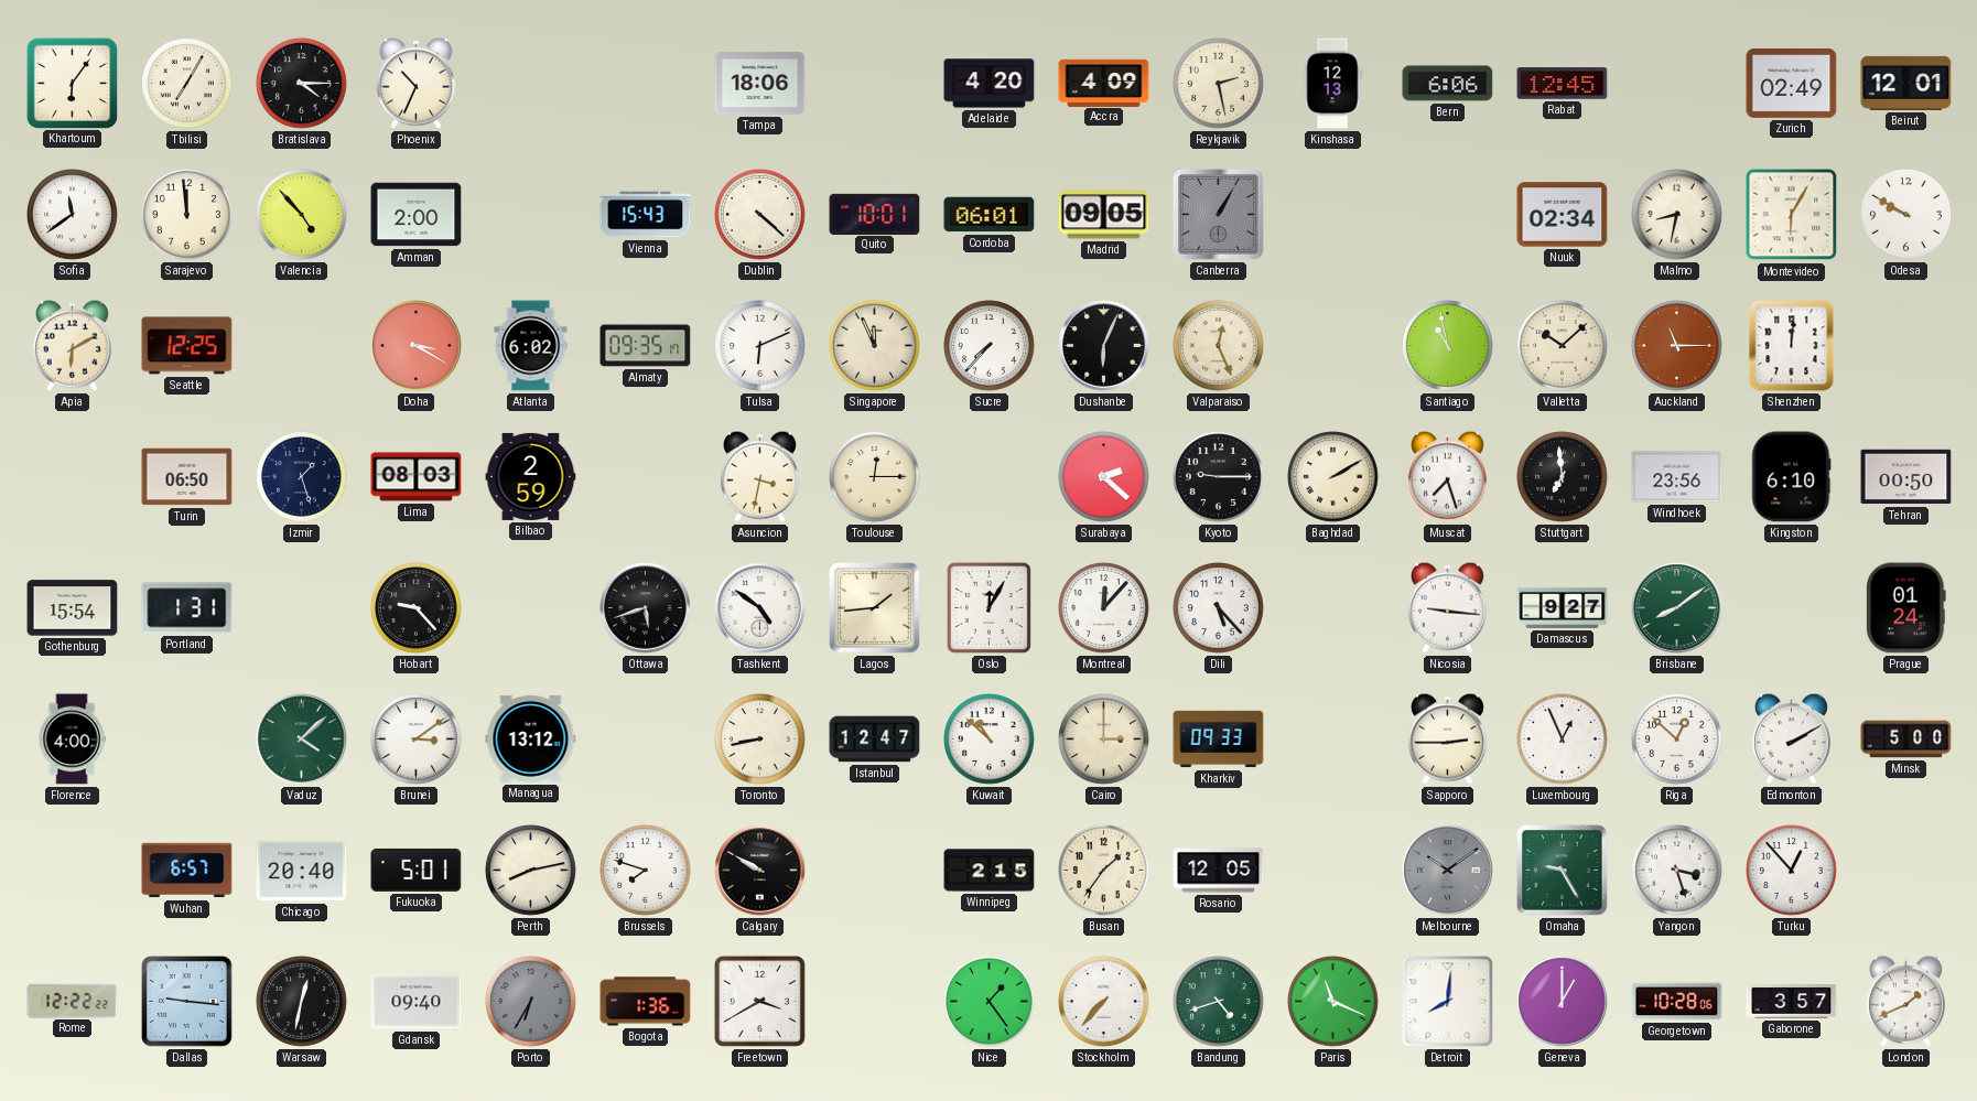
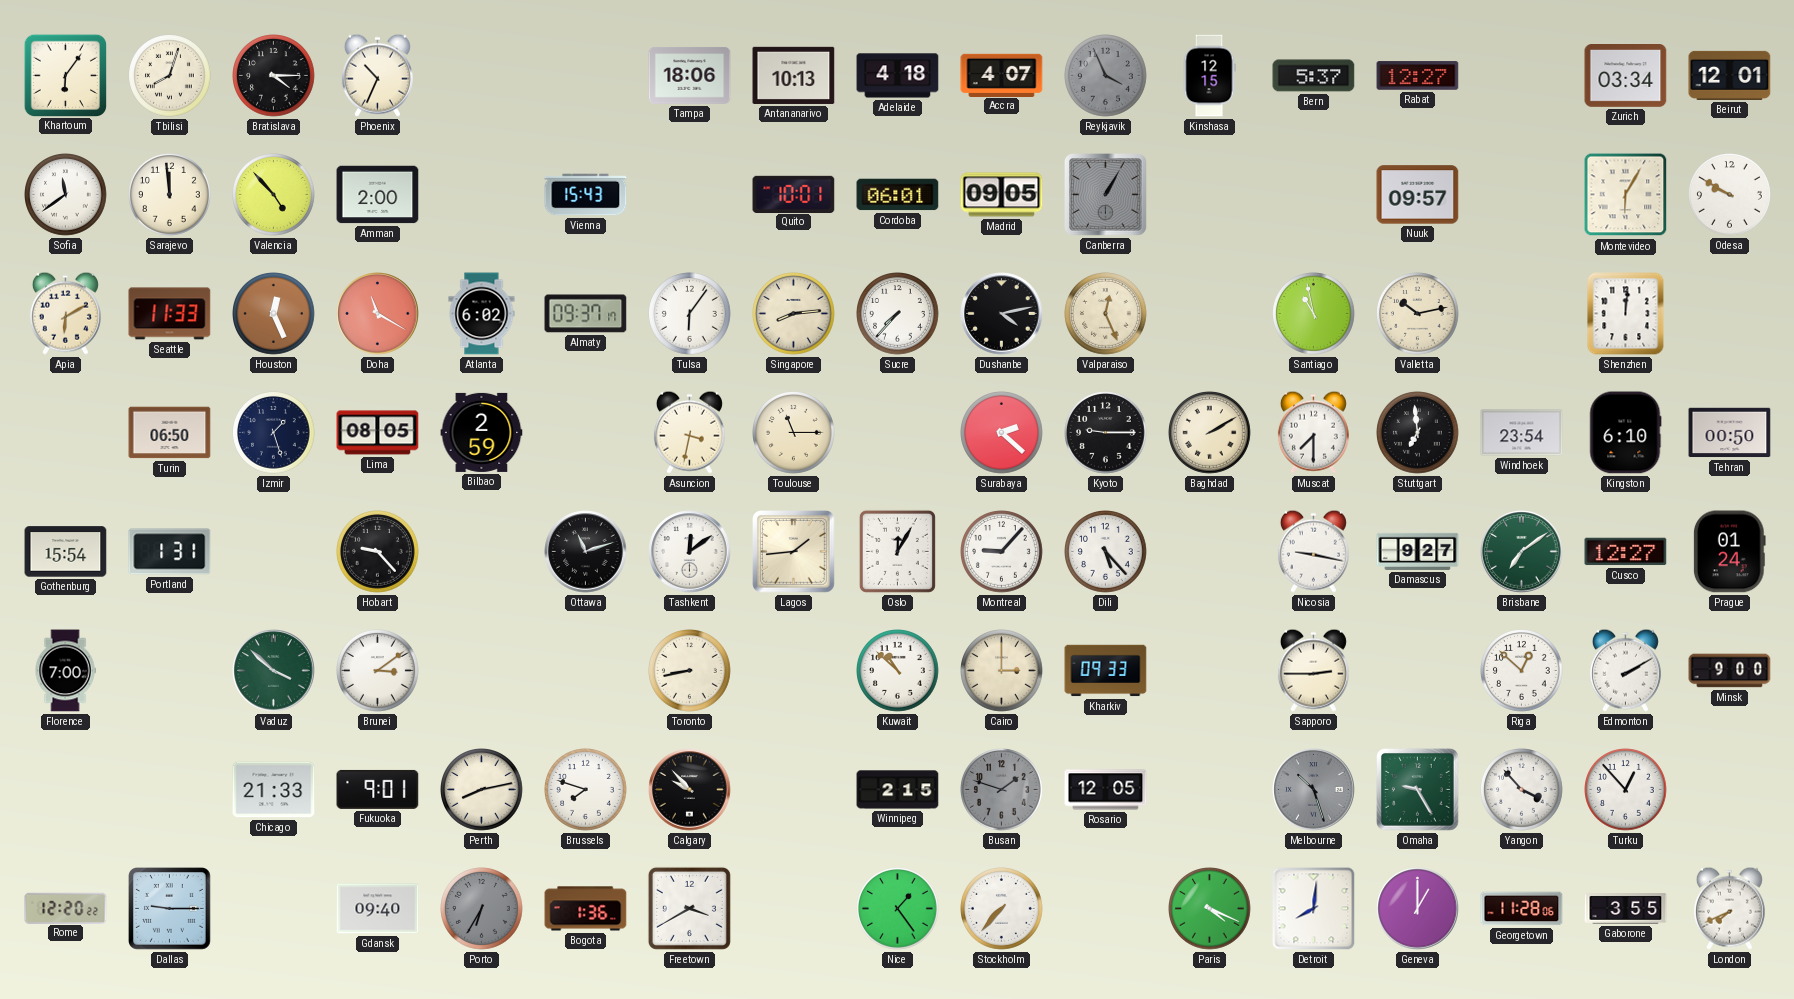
Tbilisi: 7:05 -> 8:03
Antananarivo: none -> 10:13
Adelaide: 4:20 -> 4:18
Accra: 4:09 -> 4:07
Reykjavik: 2:28 -> 3:56
Reykjavik dial: cream -> grey
Kinshasa: 12:13 -> 12:15
Bern: 6:06 -> 5:37
Rabat: 12:45 -> 12:27
Zurich: 02:49 -> 03:34
Dublin: 4:22 -> none
Nuuk: 02:34 -> 09:57
Malmo: 8:32 -> none
Seattle: 12:25 -> 11:33
Houston: none -> 12:26
Doha: 3:20 -> 11:20
Almaty: 09:35 -> 09:37
Tulsa: 6:11 -> 6:06
Singapore: 11:56 -> 8:14
Dushanbe: 6:04 -> 4:13
Valletta: 10:08 -> 10:13
Auckland: 11:15 -> none
Lima: 08:03 -> 08:05
Toulouse: 12:15 -> 11:15
Muscat: 7:27 -> 7:30
Windhoek: 23:56 -> 23:54
Ottawa: 5:42 -> 11:12
Tashkent: 4:51 -> 12:09
Montreal: 12:07 -> 9:07
Nicosia: 9:16 -> 9:17
Brisbane: 8:09 -> 7:09
Cusco: none -> 12:27
Florence: 4:00 -> 7:00
Vaduz: 4:08 -> 3:52
Managua: 13:12 -> none
Istanbul: 12:47 -> none
Luxembourg: 12:56 -> none
Minsk: 5:00 -> 9:00
Wuhan: 6:57 -> none
Chicago: 20:40 -> 21:33
Fukuoka: 5:01 -> 9:01
Calgary: 9:50 -> 9:53
Busan: 1:36 -> 1:48
Busan dial: cream -> grey
Melbourne: 10:09 -> 10:27
Yangon: 3:27 -> 3:53
Rome: 12:22 -> 12:20
Dallas: 9:16 -> 9:15
Warsaw: 12:32 -> none
Bandung: 4:42 -> none
Paris: 11:19 -> 4:19
Georgetown: 10:28 -> 11:28
Gaborone: 3:57 -> 3:55
London: 1:41 -> 7:41
